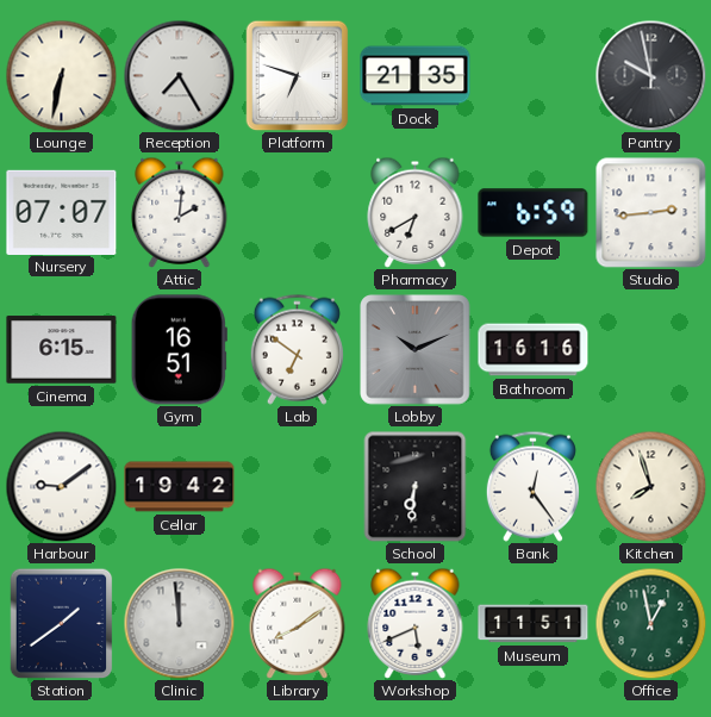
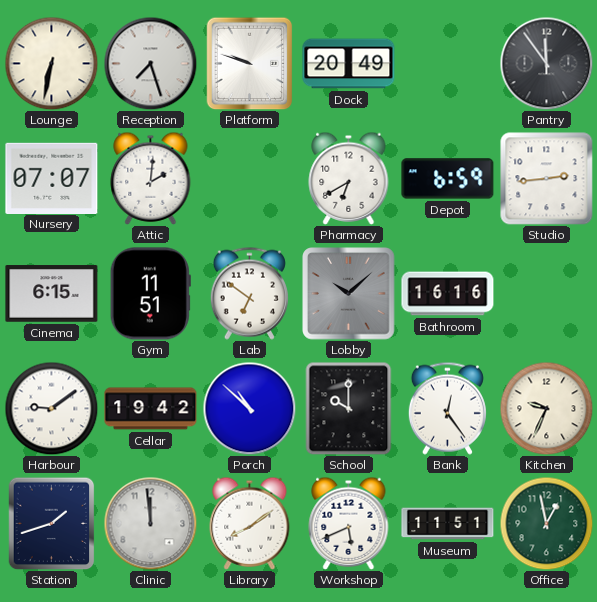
Reception: 7:25 -> 7:27
Platform: 6:48 -> 9:48
Dock: 21:35 -> 20:49
Pantry: 9:58 -> 11:54
Gym: 16:51 -> 11:51
Lobby: 10:11 -> 10:08
Porch: none -> 10:52
School: 6:31 -> 10:00
Kitchen: 7:57 -> 9:34
Station: 1:39 -> 1:42
